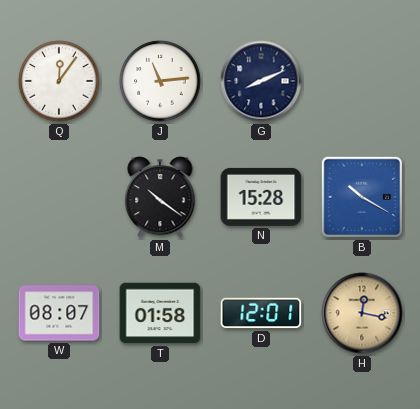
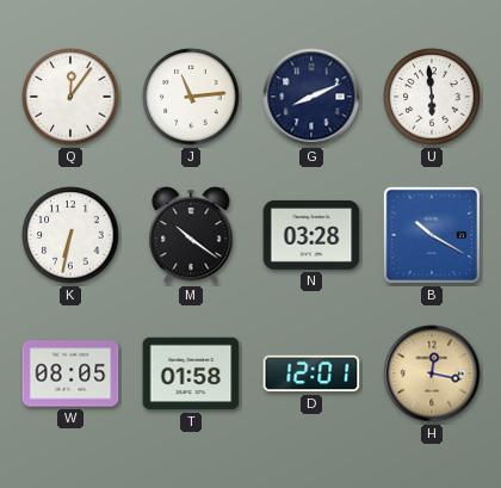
U: none -> 5:59
K: none -> 6:32
N: 15:28 -> 03:28
W: 08:07 -> 08:05
